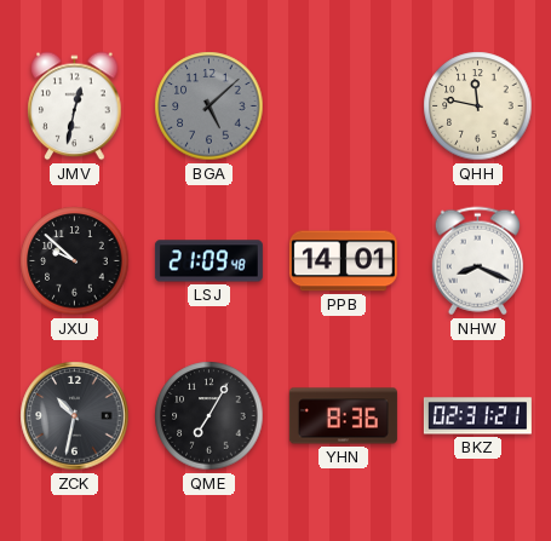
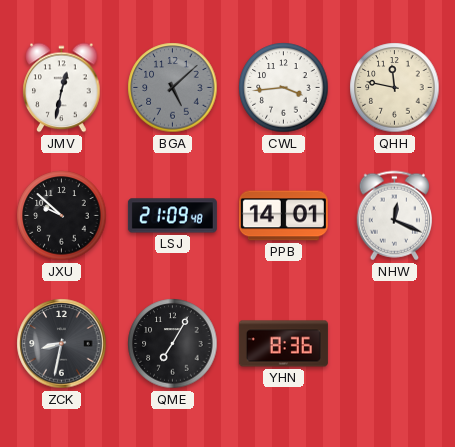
CWL: none -> 3:44
NHW: 8:19 -> 12:19
ZCK: 10:32 -> 8:32
BKZ: 02:31 -> none
